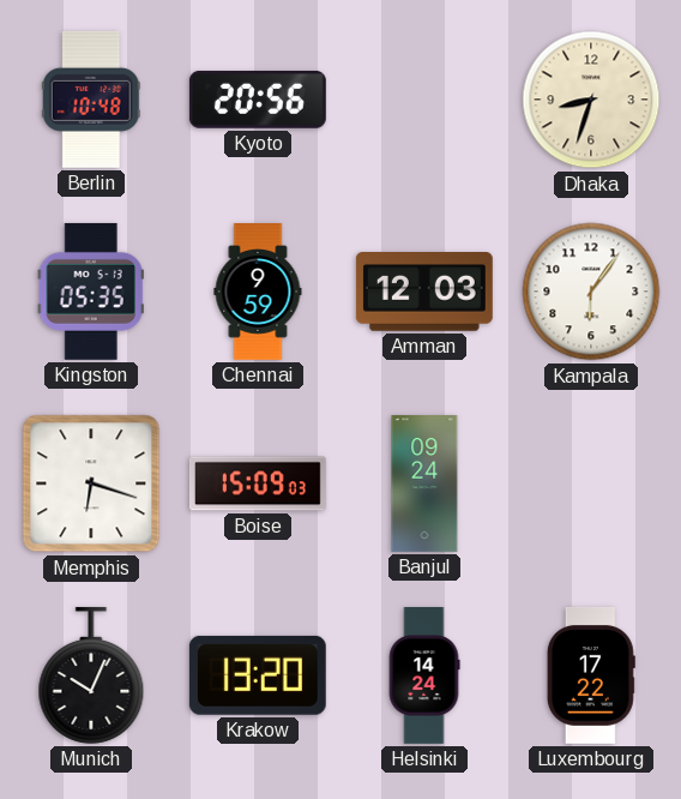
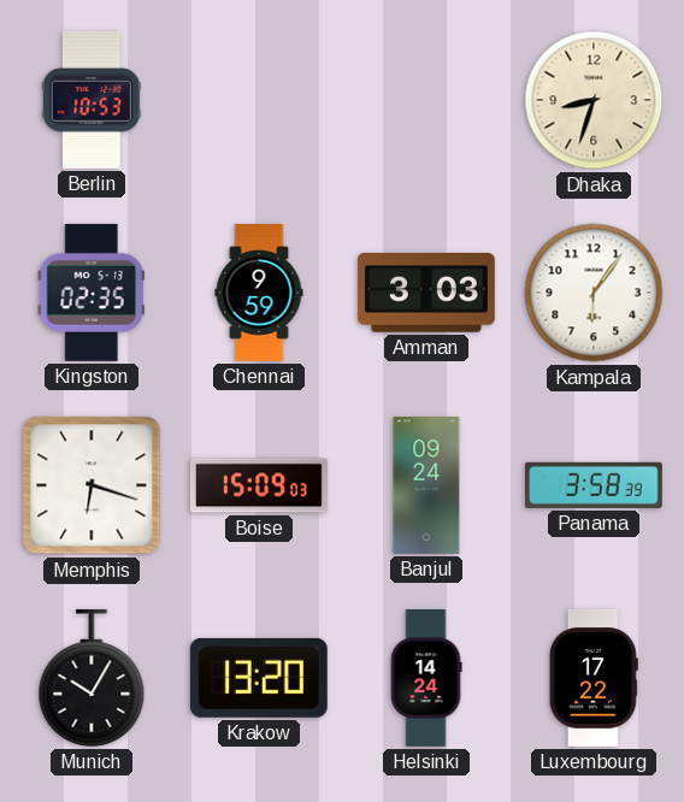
Berlin: 10:48 -> 10:53
Kyoto: 20:56 -> none
Kingston: 05:35 -> 02:35
Amman: 12:03 -> 3:03
Panama: none -> 3:58
Munich: 10:04 -> 10:05
